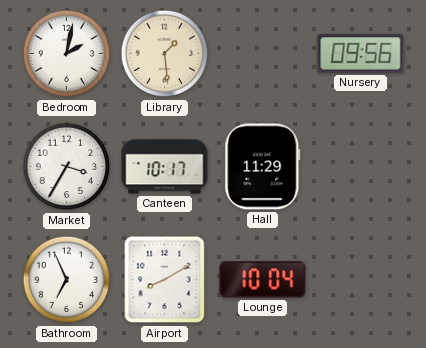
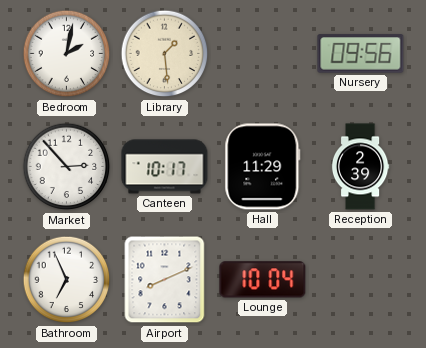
Market: 3:35 -> 2:53
Reception: none -> 2:39
Airport: 8:10 -> 8:11
